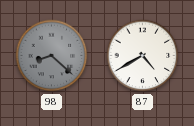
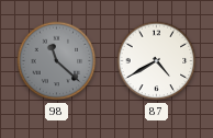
98: 8:22 -> 11:22
